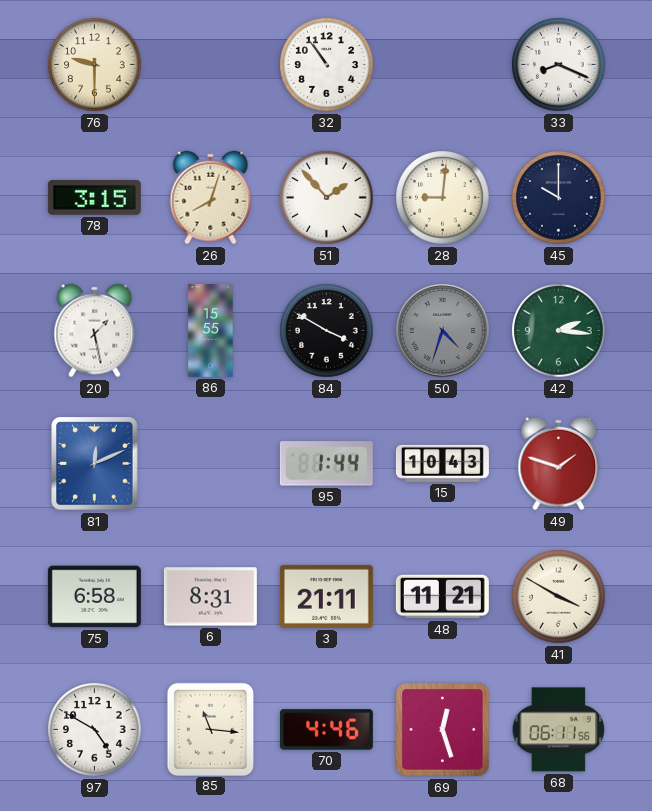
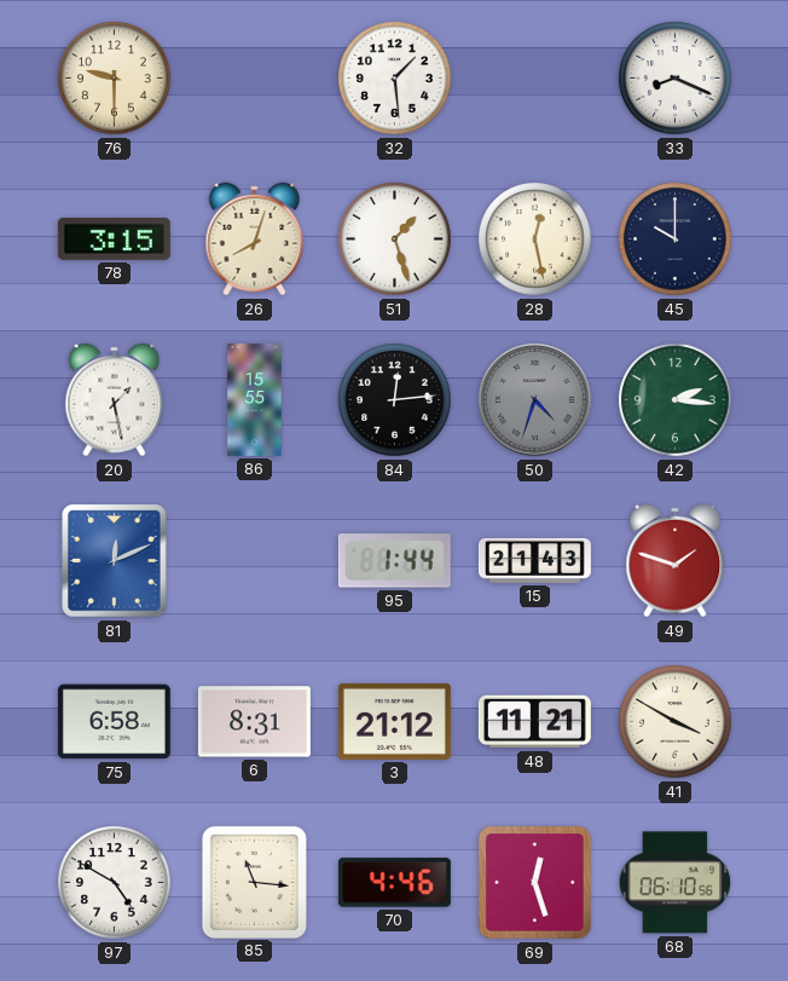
32: 10:54 -> 1:29
51: 1:53 -> 1:27
28: 9:01 -> 12:28
84: 3:50 -> 12:14
15: 10:43 -> 21:43
3: 21:11 -> 21:12
68: 06:11 -> 06:10
